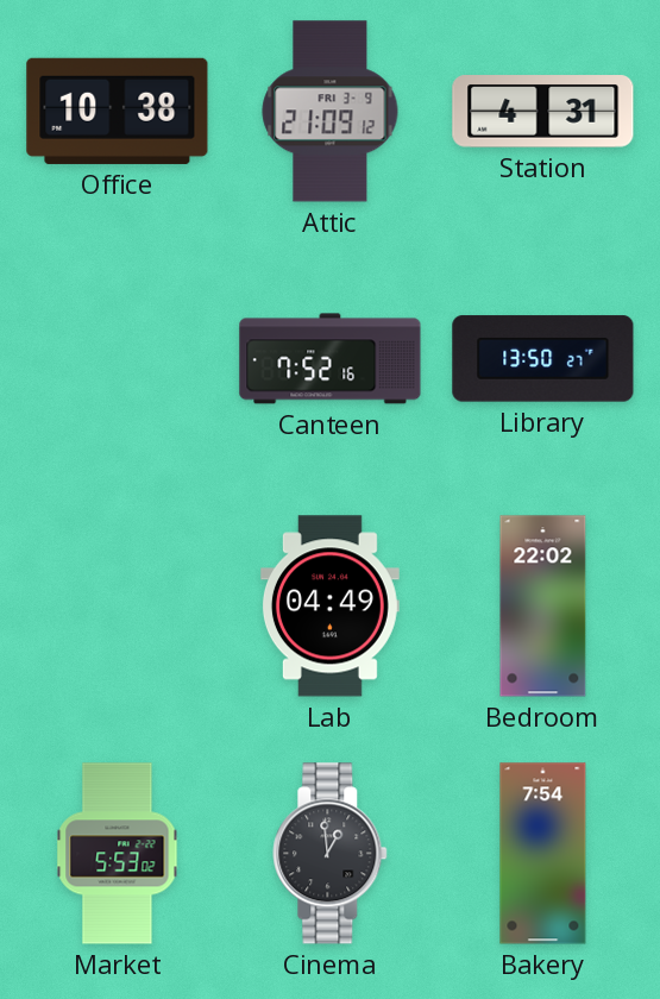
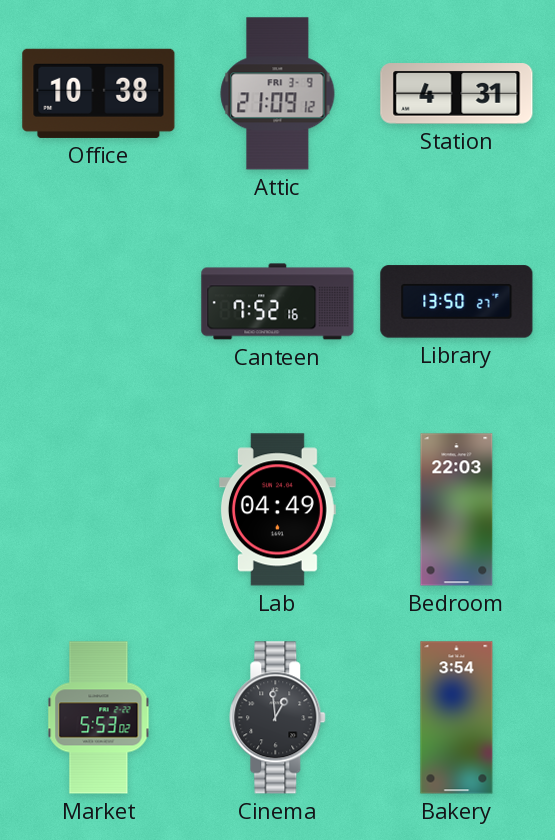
Bedroom: 22:02 -> 22:03
Bakery: 7:54 -> 3:54
